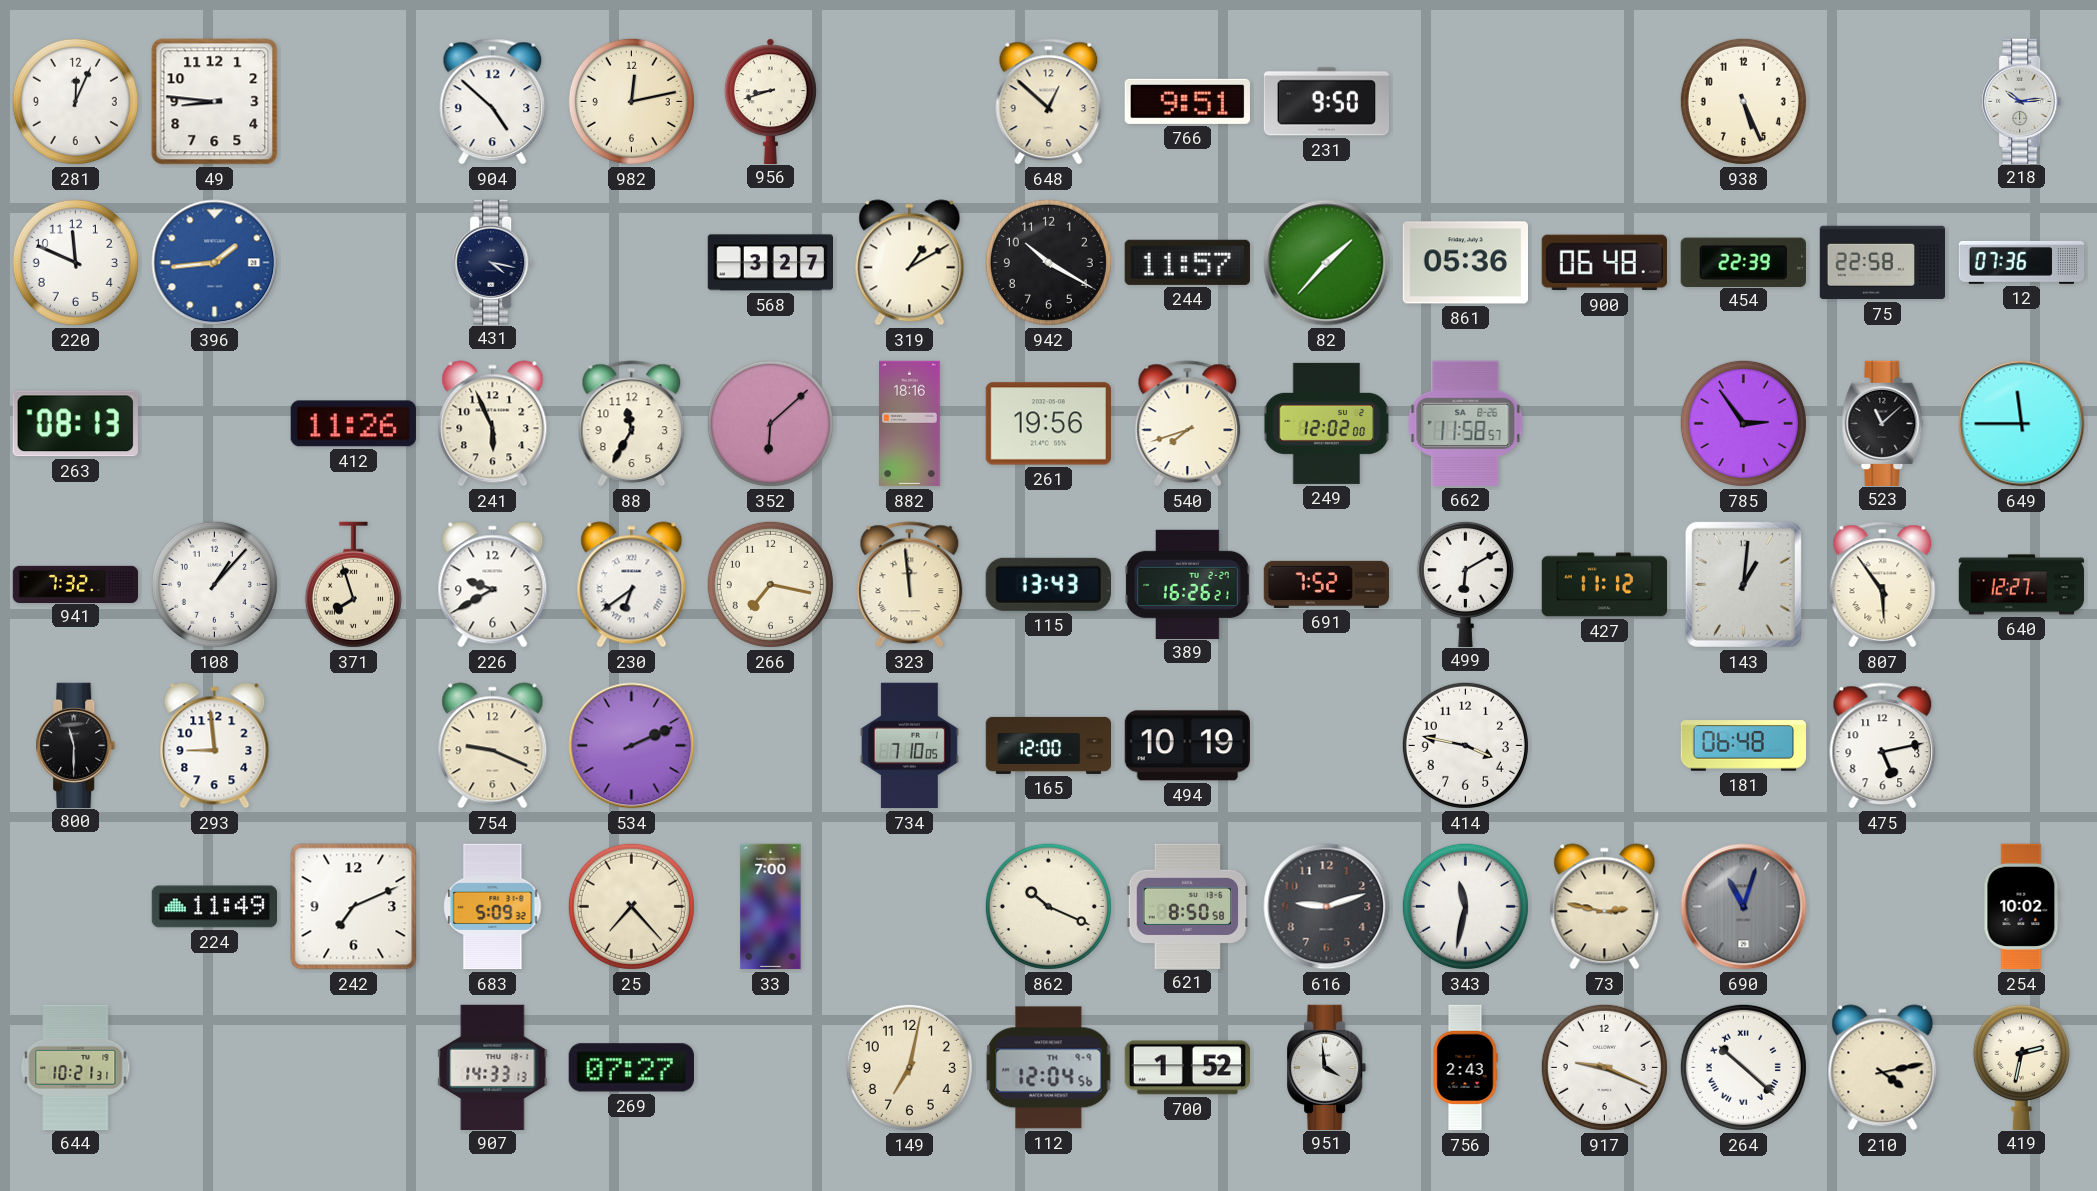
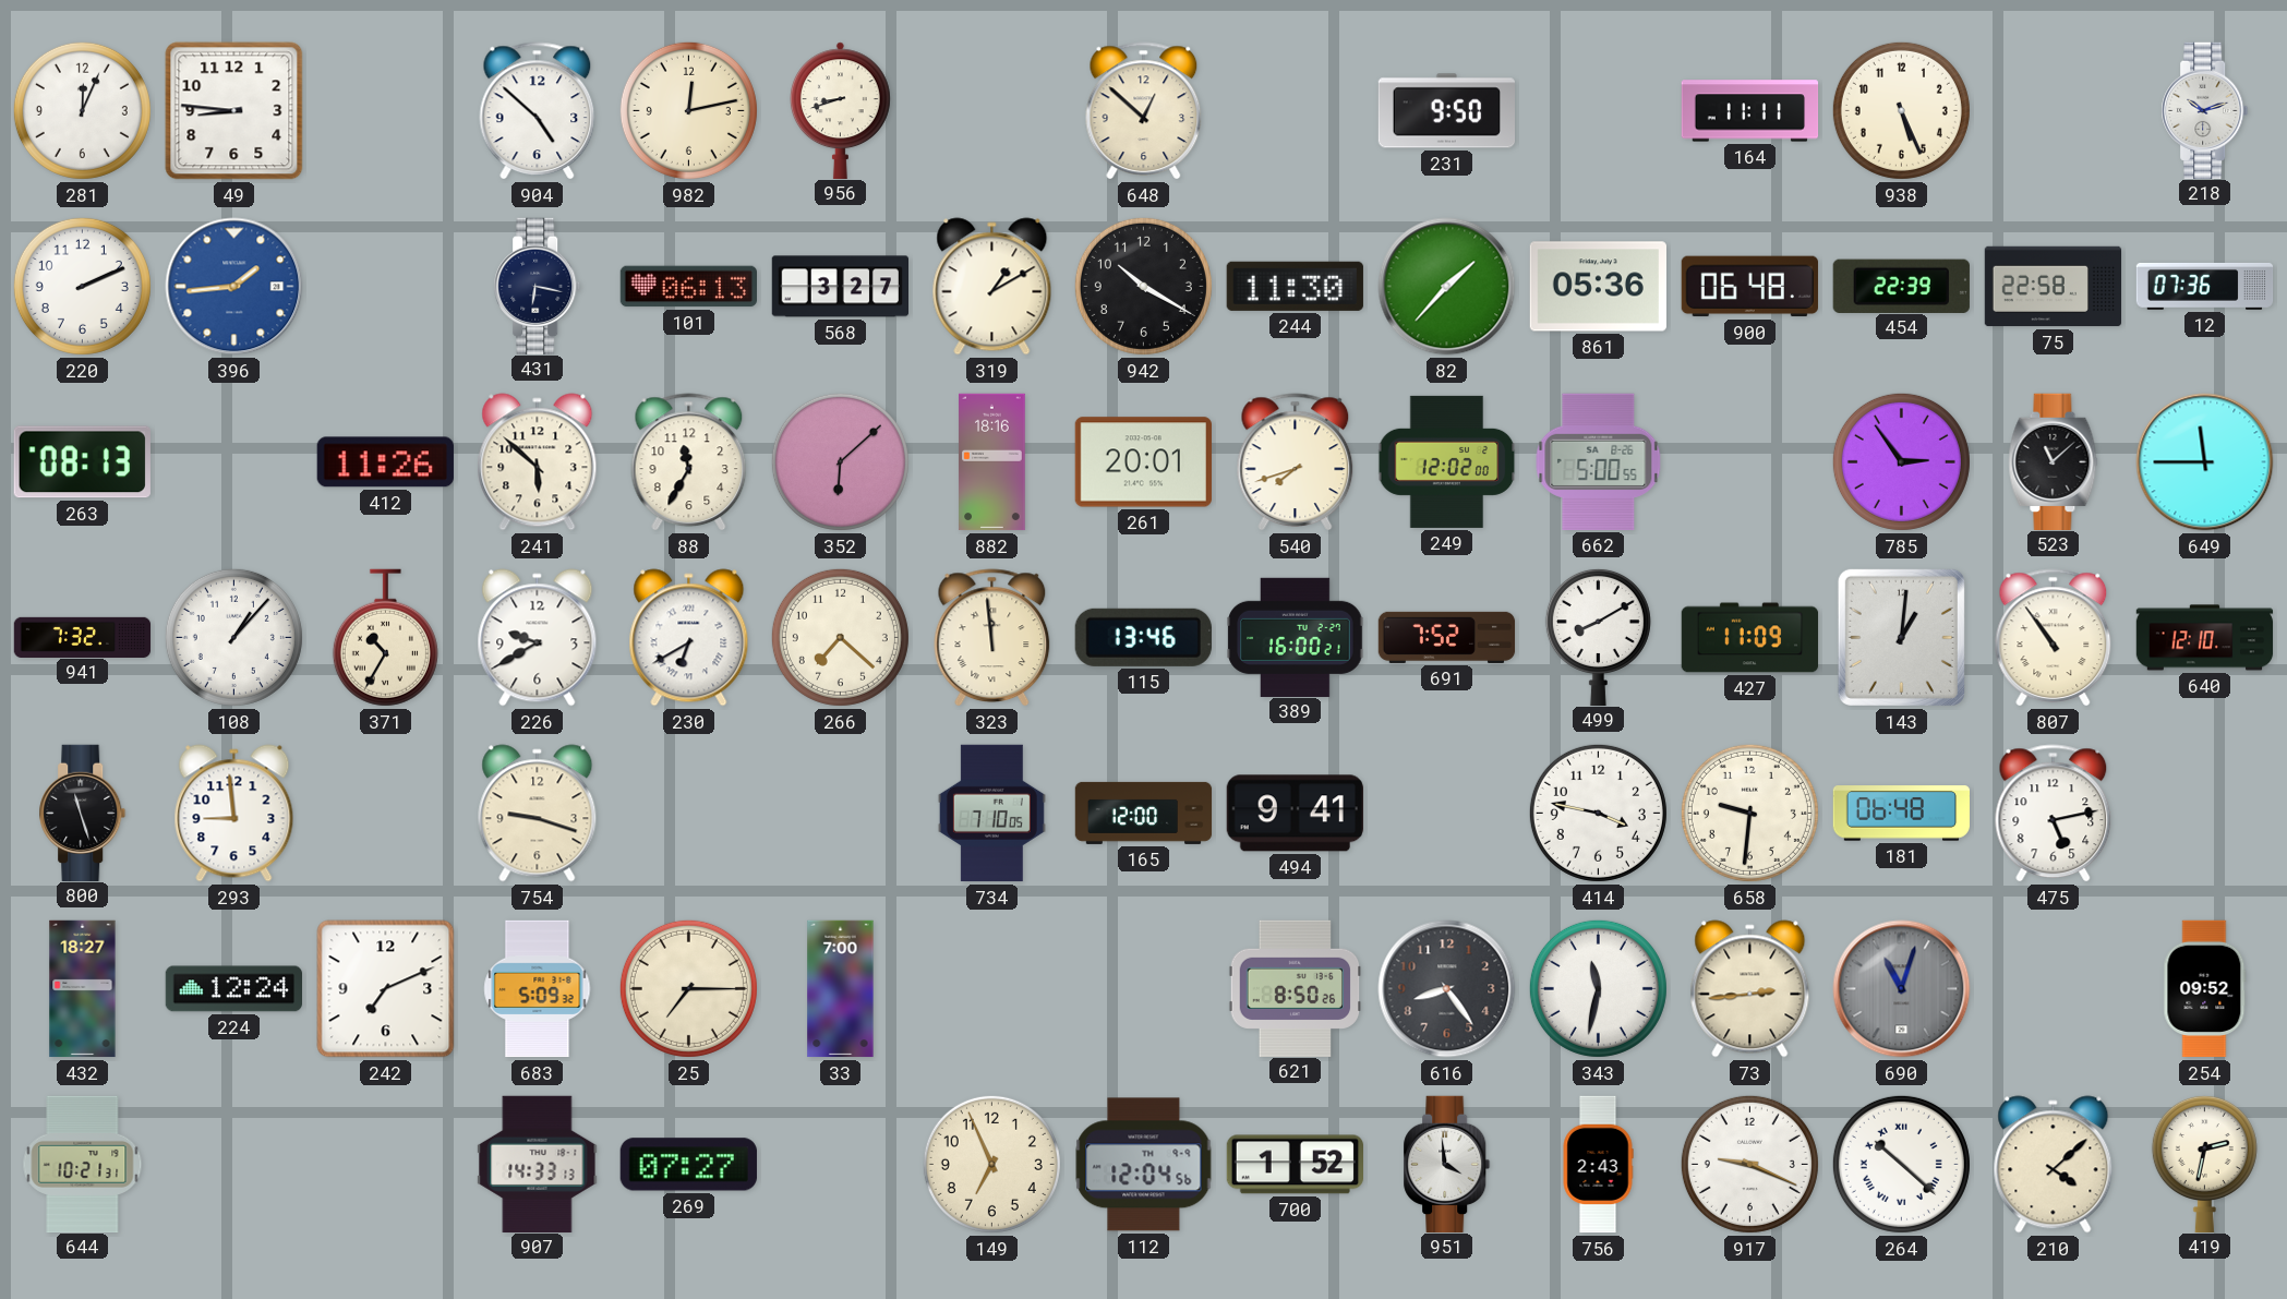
766: 9:51 -> none
164: none -> 11:11
218: 10:14 -> 10:12
220: 11:49 -> 2:11
431: 4:17 -> 6:17
101: none -> 06:13
244: 11:57 -> 11:30
241: 5:56 -> 5:52
261: 19:56 -> 20:01
662: 11:58 -> 5:00
371: 7:57 -> 10:35
230: 6:39 -> 6:40
266: 7:17 -> 7:22
115: 13:43 -> 13:46
389: 16:26 -> 16:00
499: 6:10 -> 8:10
427: 11:12 -> 11:09
807: 5:54 -> 10:54
640: 12:27 -> 12:10
800: 11:30 -> 11:27
754: 9:19 -> 9:18
534: 2:11 -> none
494: 10:19 -> 9:41
658: none -> 9:31
432: none -> 18:27
224: 11:49 -> 12:24
25: 7:23 -> 7:15
862: 10:19 -> none
621: 8:50:58 -> 8:50:26
616: 9:12 -> 8:24
73: 2:47 -> 2:44
254: 10:02 -> 09:52
149: 7:02 -> 6:56
210: 4:13 -> 4:08
